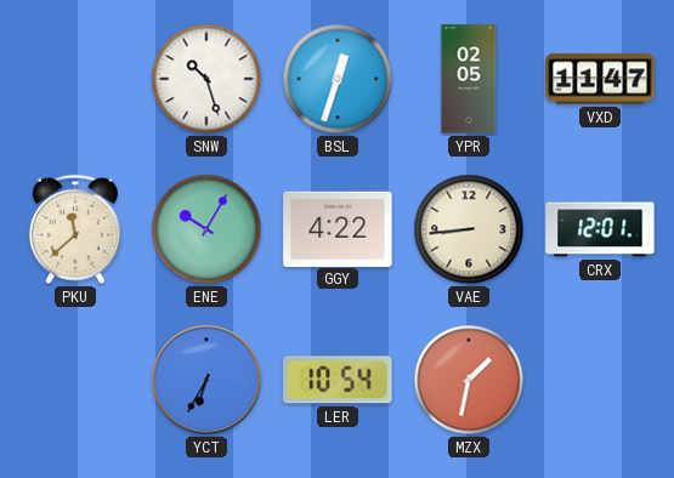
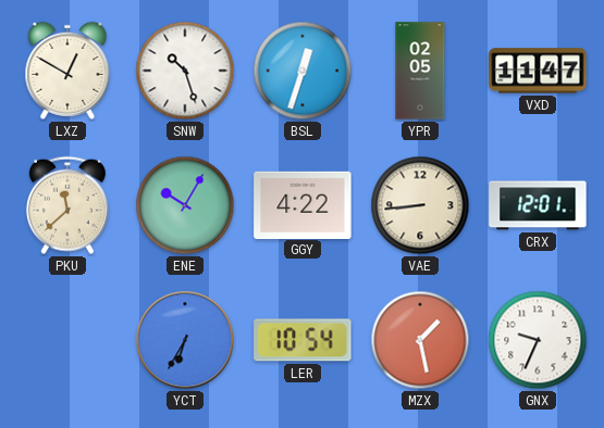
LXZ: none -> 12:50
MZX: 1:32 -> 1:28
GNX: none -> 9:34
